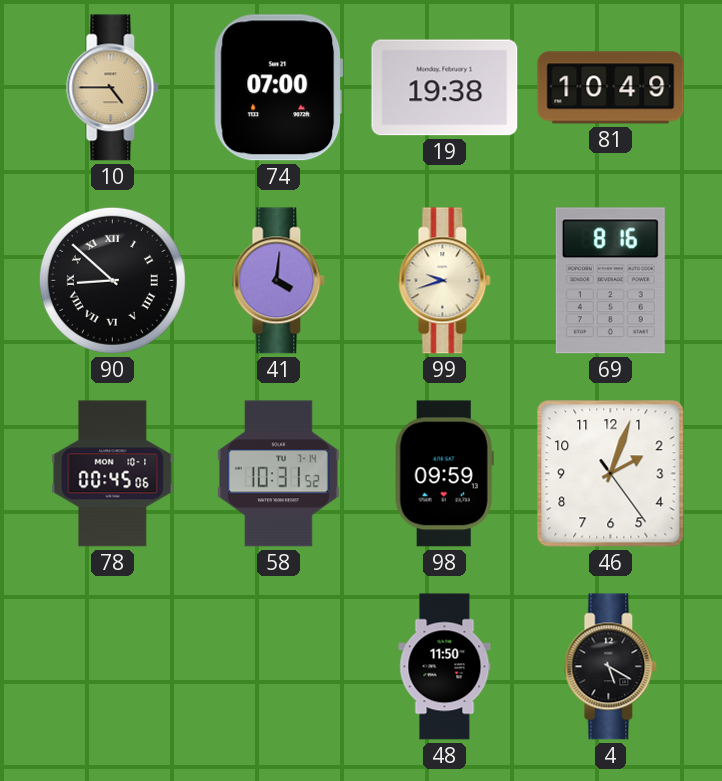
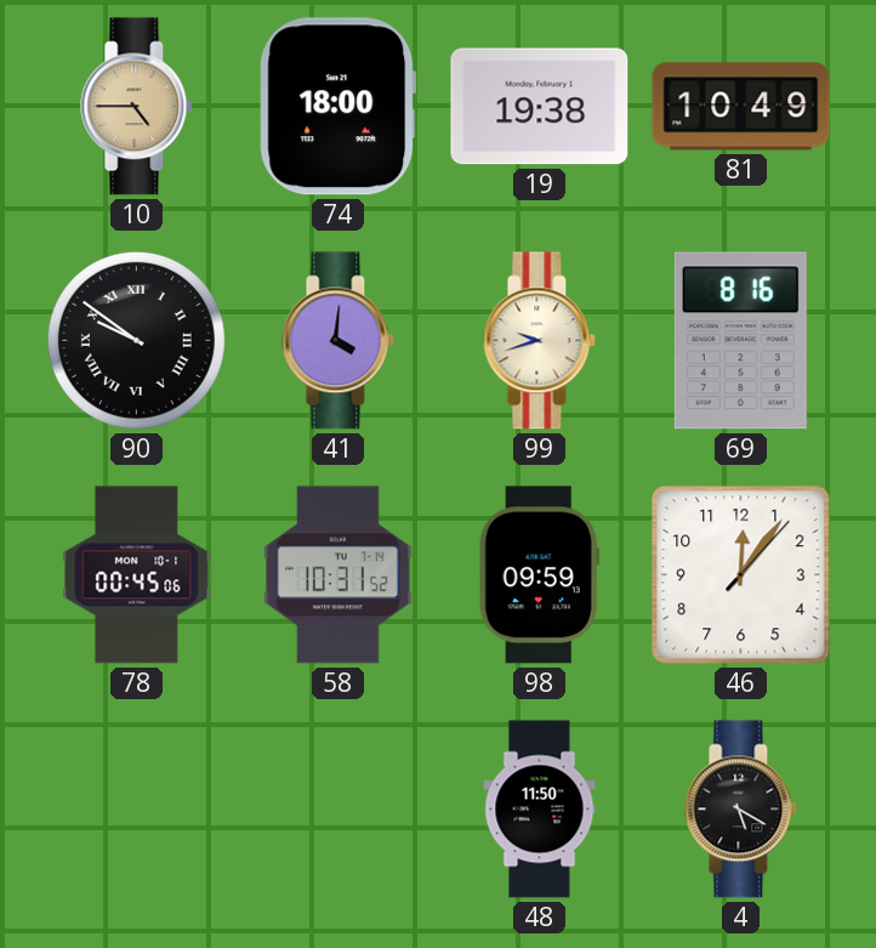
74: 07:00 -> 18:00
90: 8:52 -> 9:51
46: 2:03 -> 12:06
